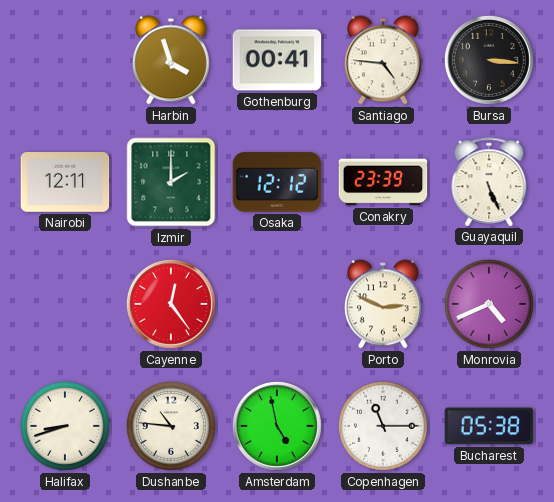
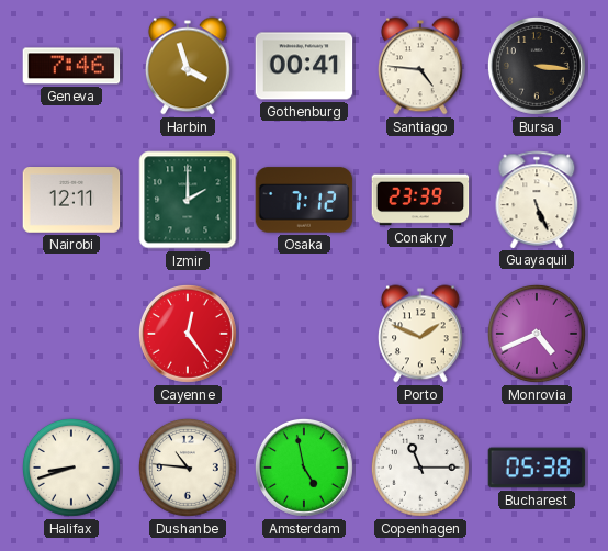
Geneva: none -> 7:46
Osaka: 12:12 -> 7:12
Porto: 2:49 -> 1:49
